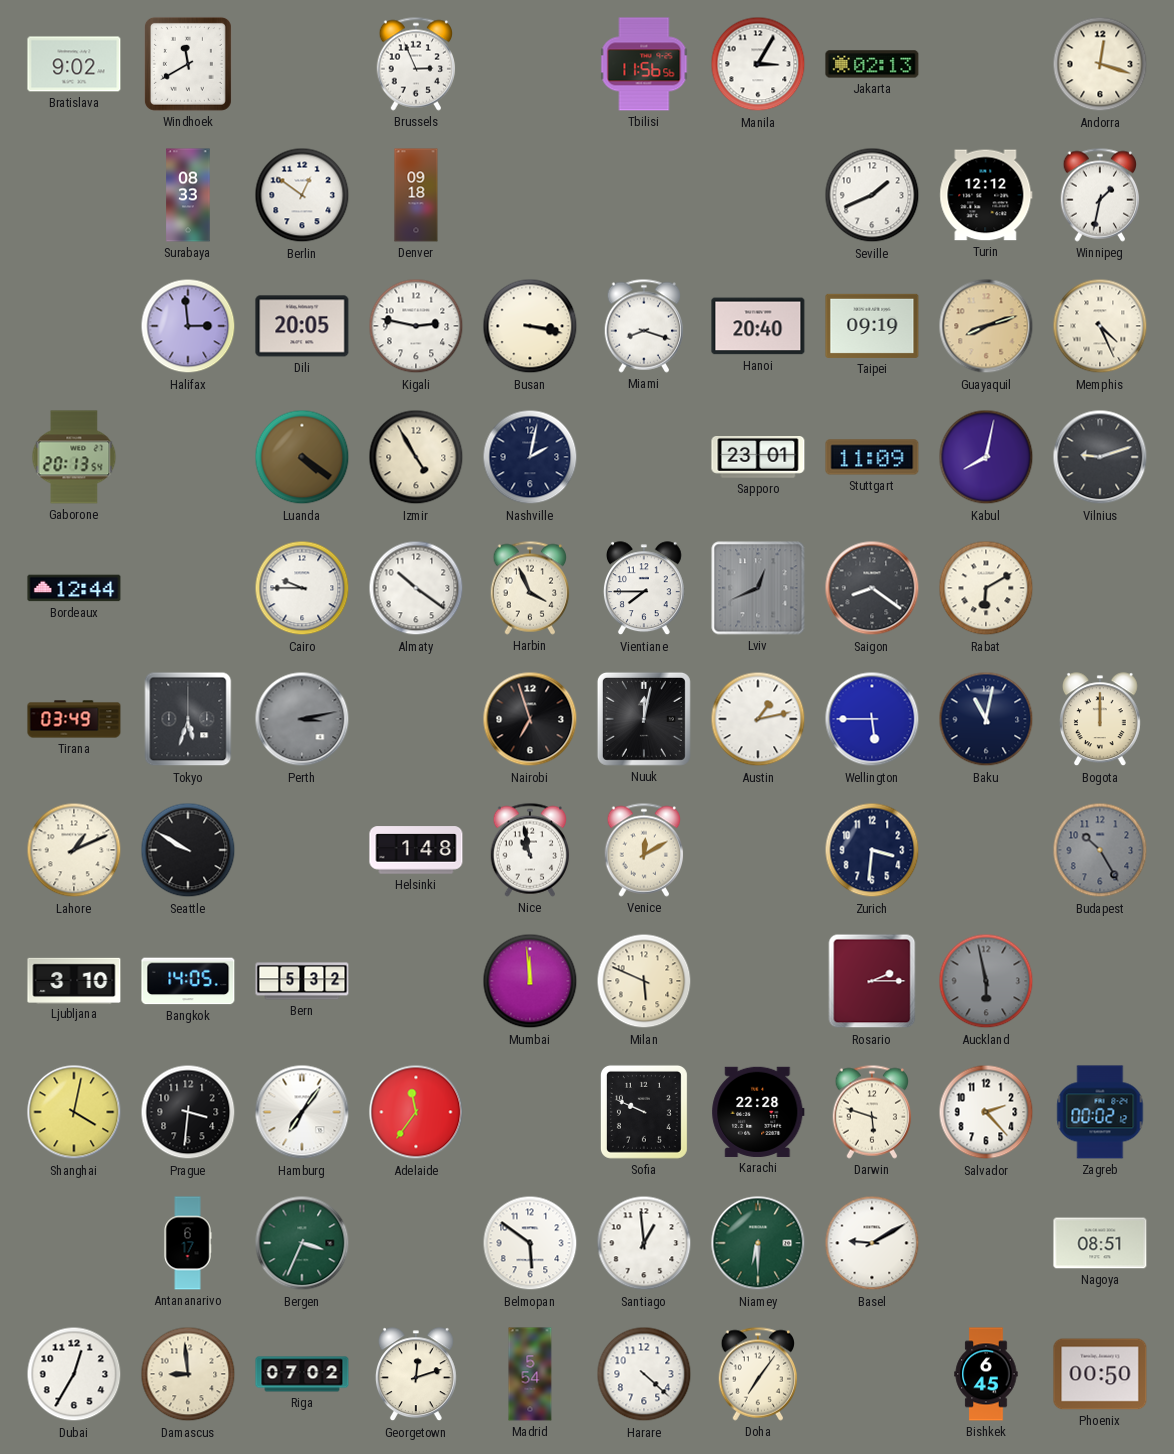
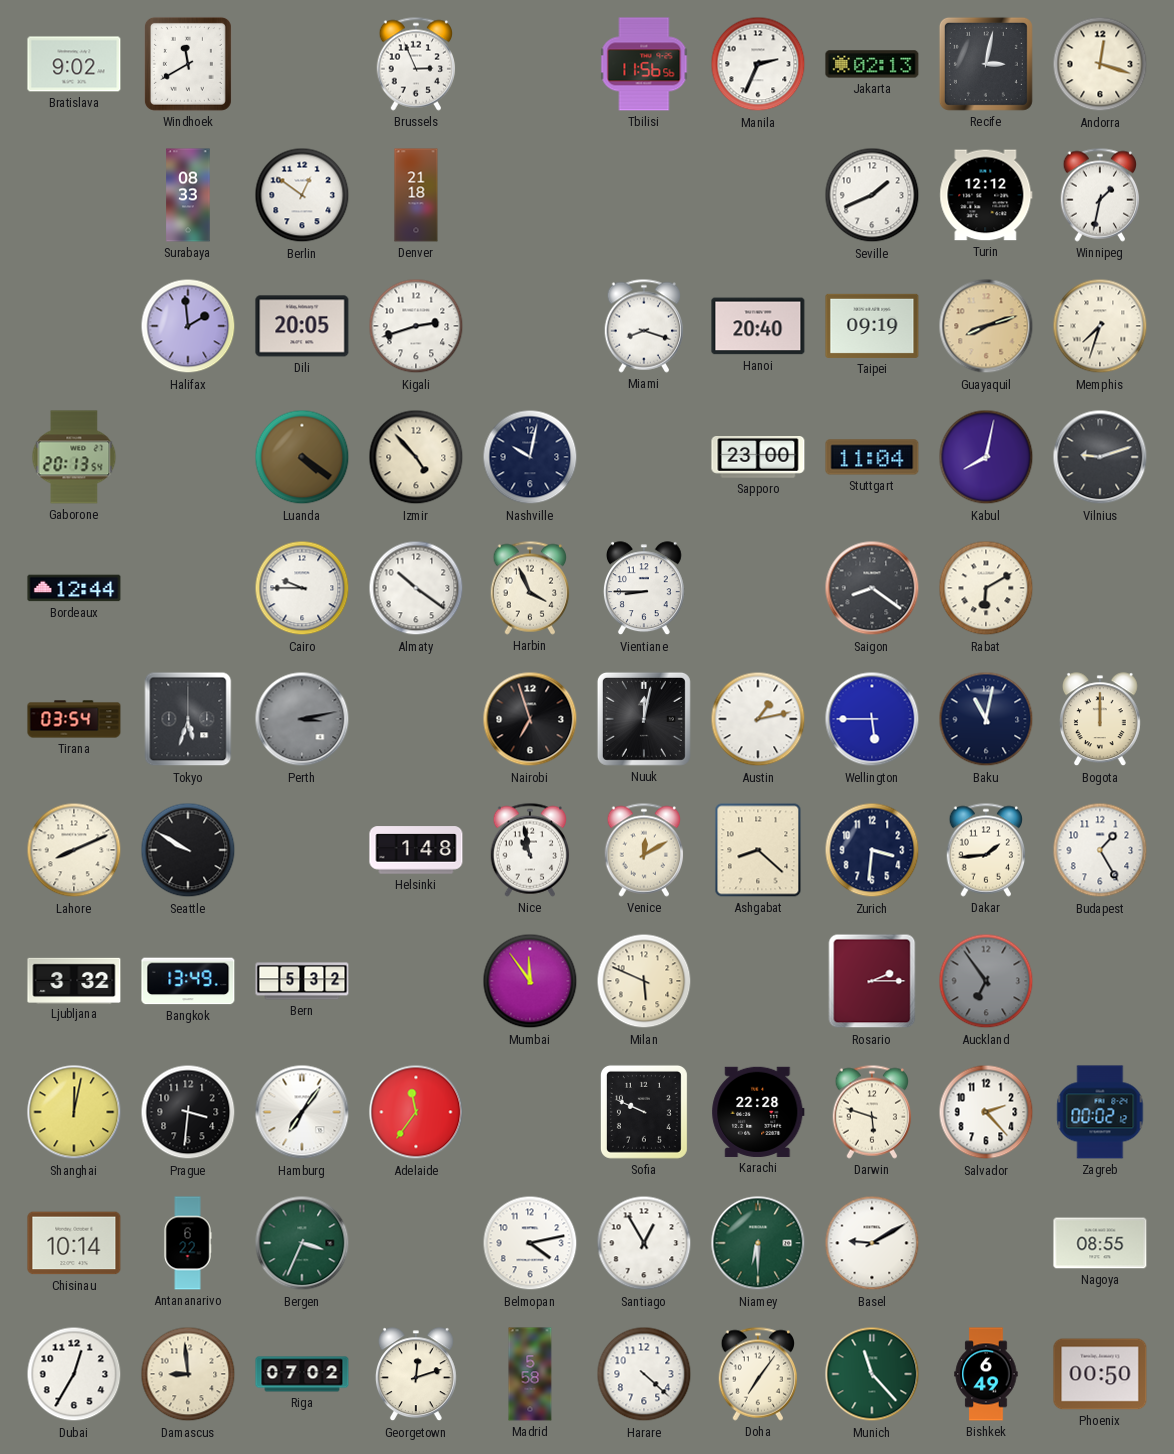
Manila: 3:05 -> 2:34
Recife: none -> 3:02
Denver: 09:18 -> 21:18
Halifax: 2:59 -> 1:59
Kigali: 2:47 -> 2:42
Busan: 3:17 -> none
Memphis: 4:26 -> 7:33
Izmir: 4:55 -> 4:53
Nashville: 2:02 -> 10:02
Sapporo: 23:01 -> 23:00
Stuttgart: 11:09 -> 11:04
Vientiane: 7:45 -> 8:45
Lviv: 12:41 -> none
Tirana: 03:49 -> 03:54
Lahore: 1:11 -> 8:11
Ashgabat: none -> 8:22
Dakar: none -> 1:44
Budapest: 10:25 -> 1:25
Budapest dial: grey -> white
Ljubljana: 3:10 -> 3:32
Bangkok: 14:05 -> 13:49
Mumbai: 11:59 -> 11:54
Auckland: 5:58 -> 6:54
Shanghai: 4:02 -> 12:02
Chisinau: none -> 10:14
Antananarivo: 6:17 -> 6:22
Belmopan: 5:51 -> 4:13
Santiago: 12:59 -> 12:55
Nagoya: 08:51 -> 08:55
Madrid: 5:54 -> 5:58
Munich: none -> 11:23
Bishkek: 6:45 -> 6:49
